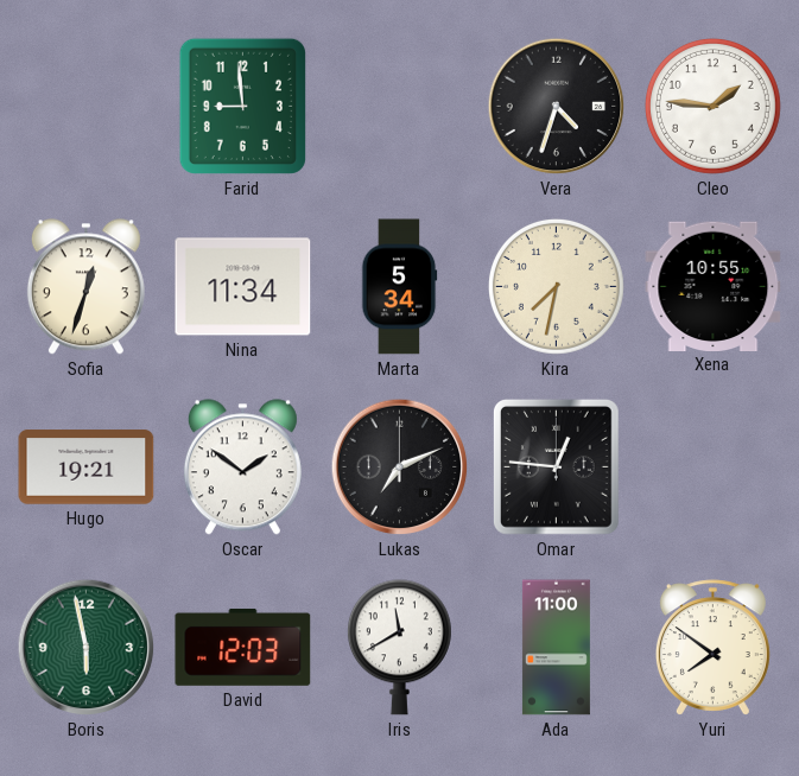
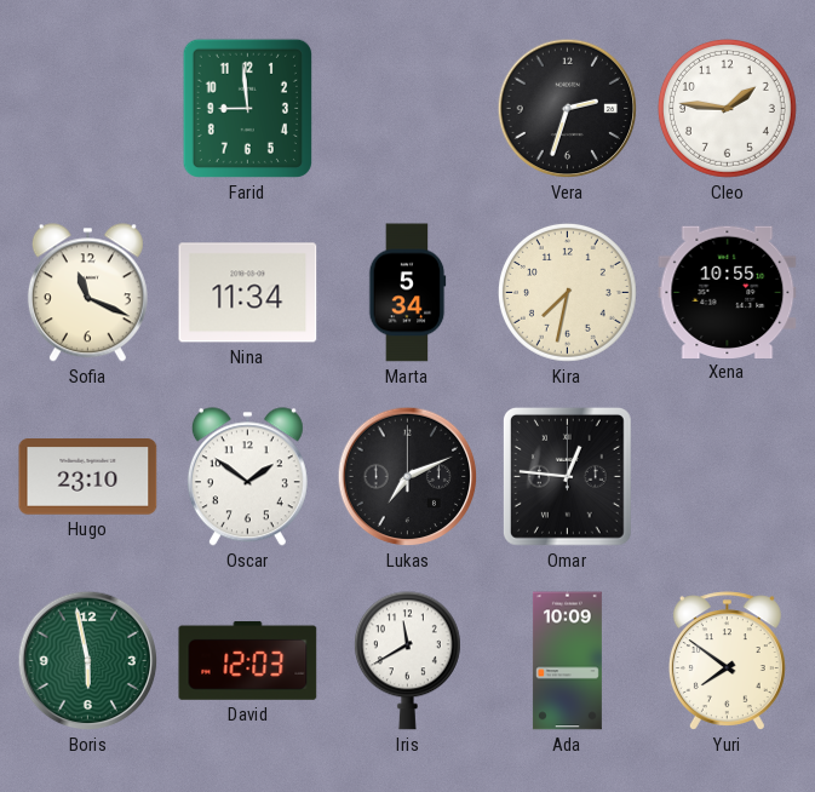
Vera: 4:33 -> 2:33
Sofia: 12:33 -> 11:19
Hugo: 19:21 -> 23:10
Ada: 11:00 -> 10:09
